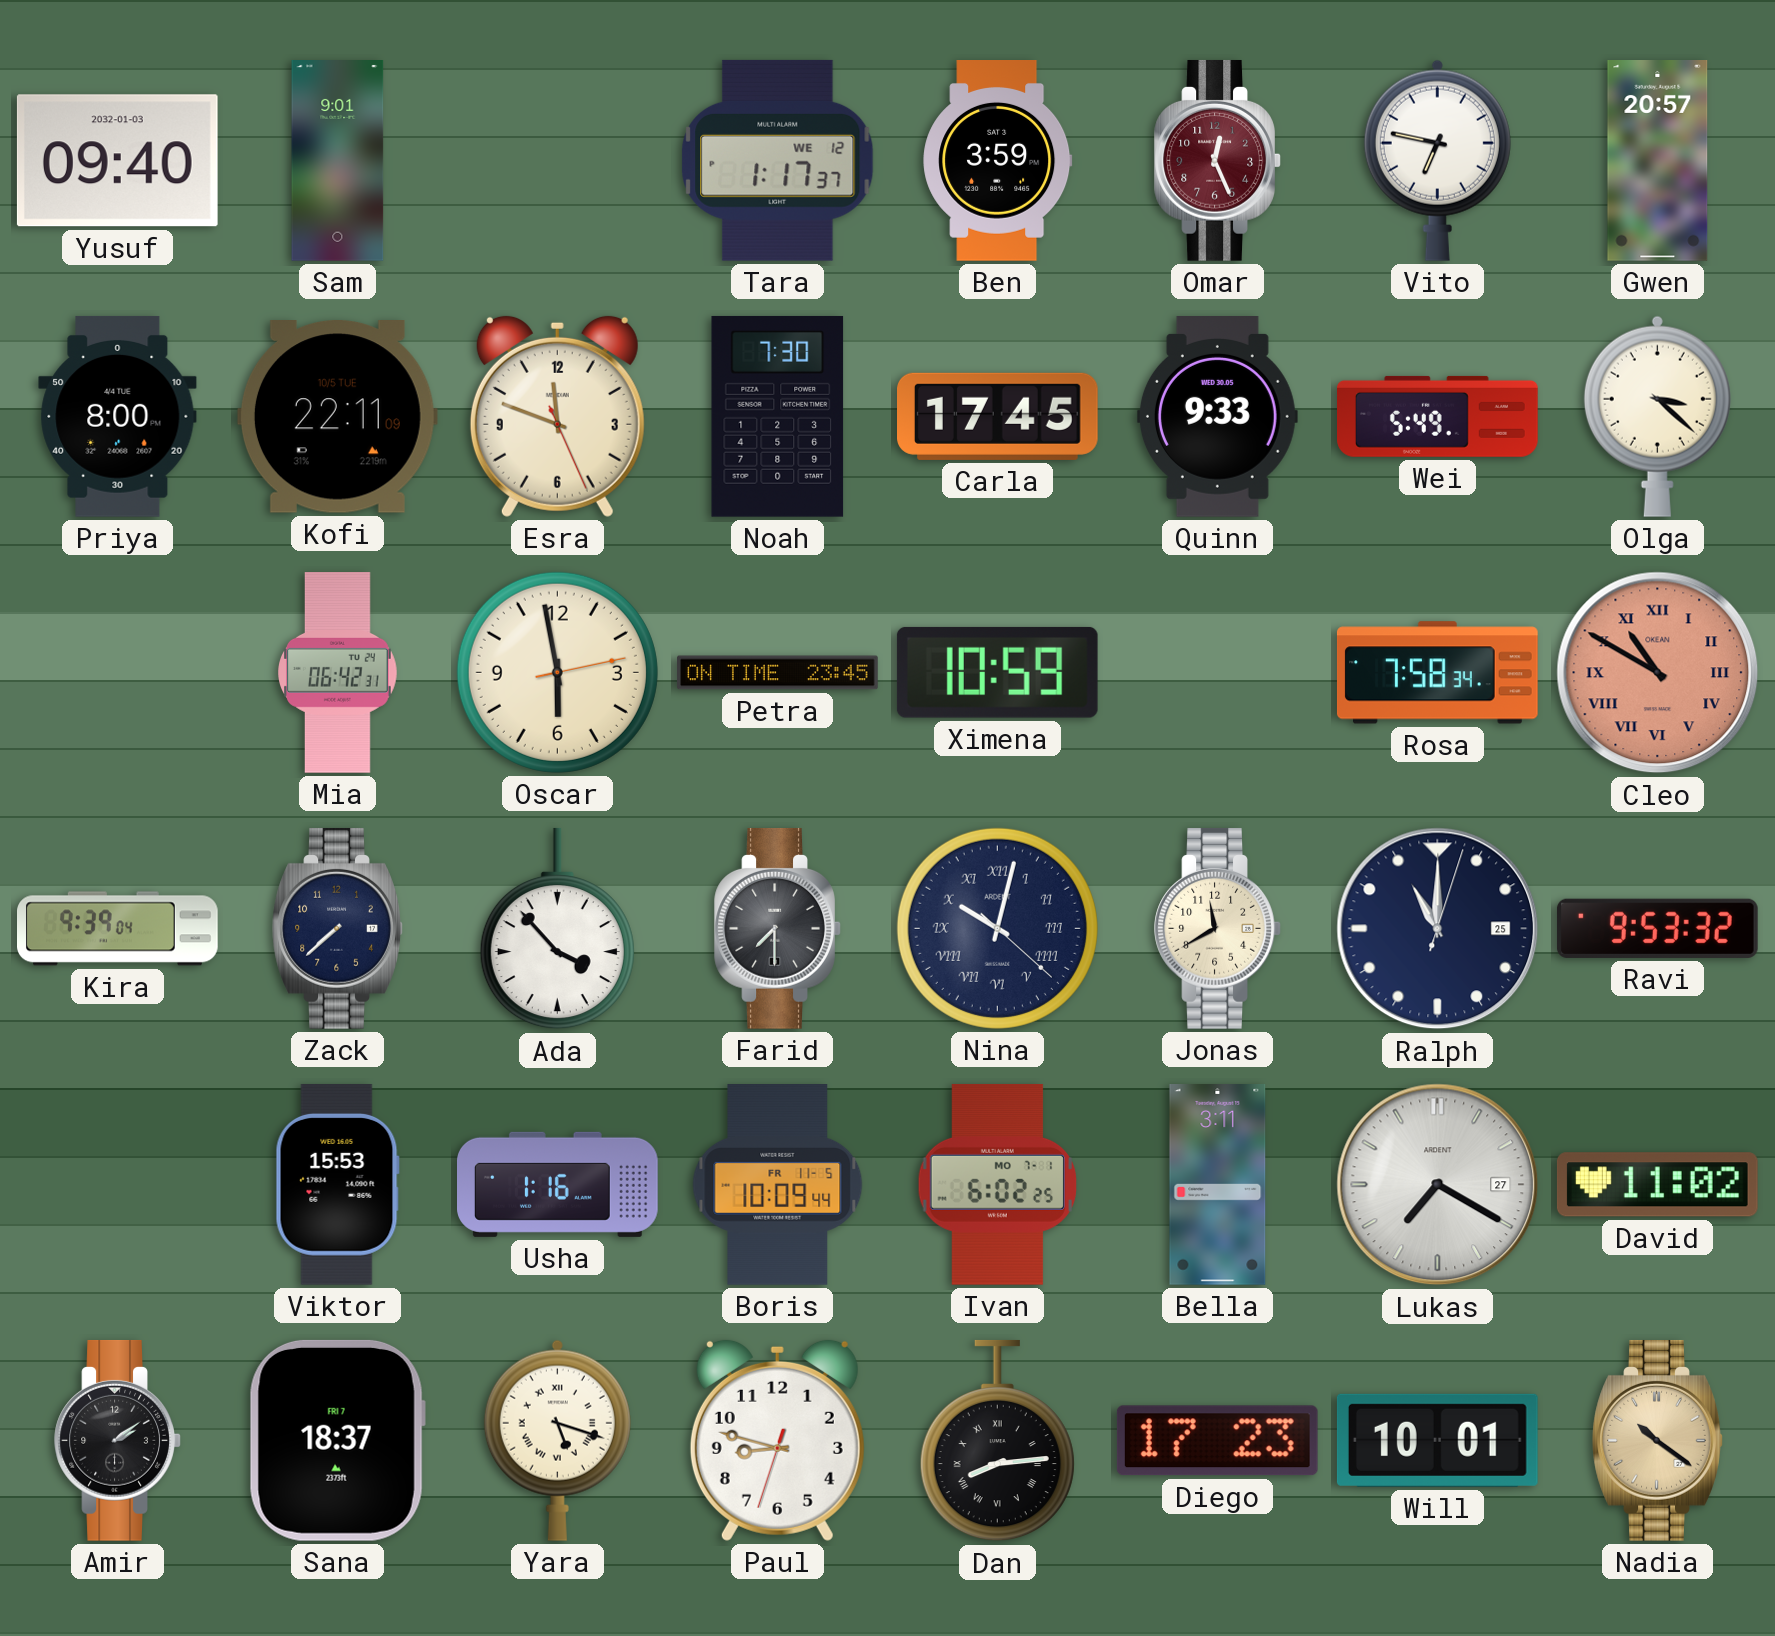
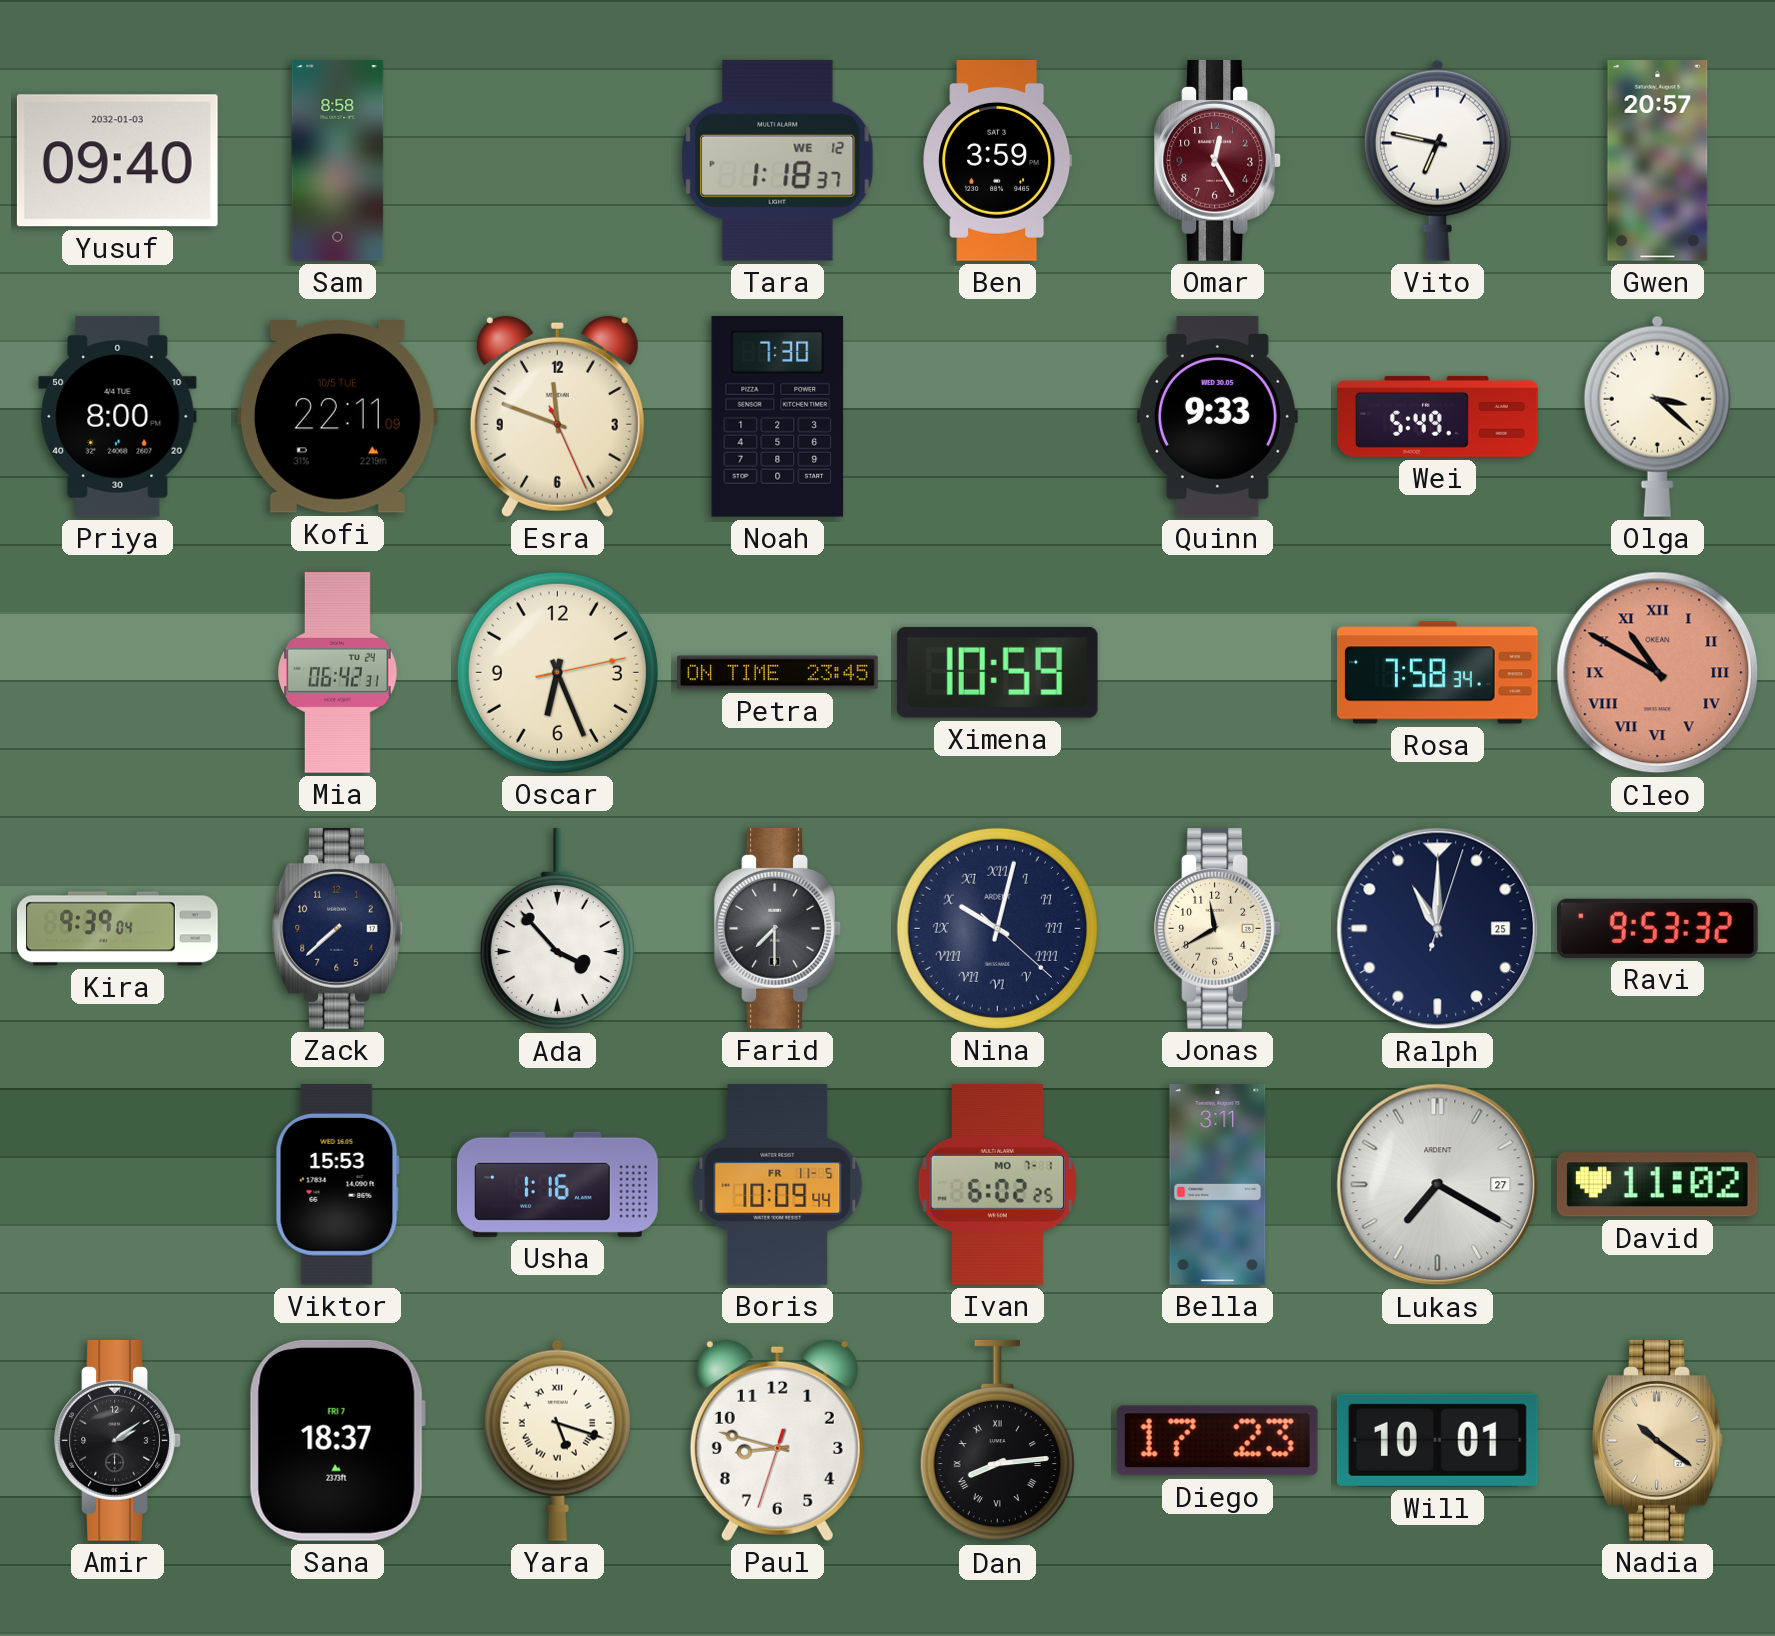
Sam: 9:01 -> 8:58
Tara: 1:17 -> 1:18
Omar: 12:26 -> 12:25
Carla: 17:45 -> none
Oscar: 5:58 -> 6:26
